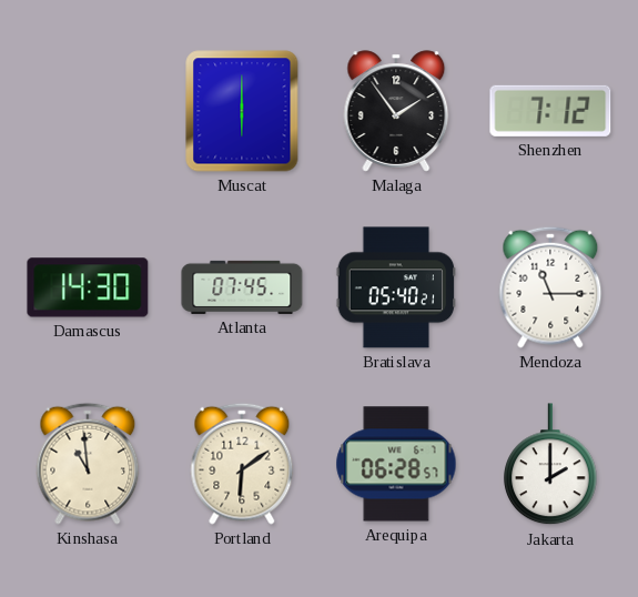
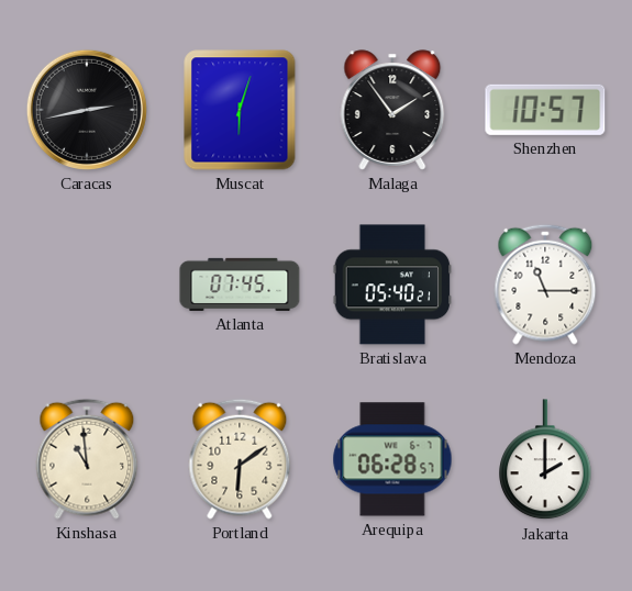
Caracas: none -> 2:43
Muscat: 6:00 -> 6:03
Shenzhen: 7:12 -> 10:57
Damascus: 14:30 -> none
